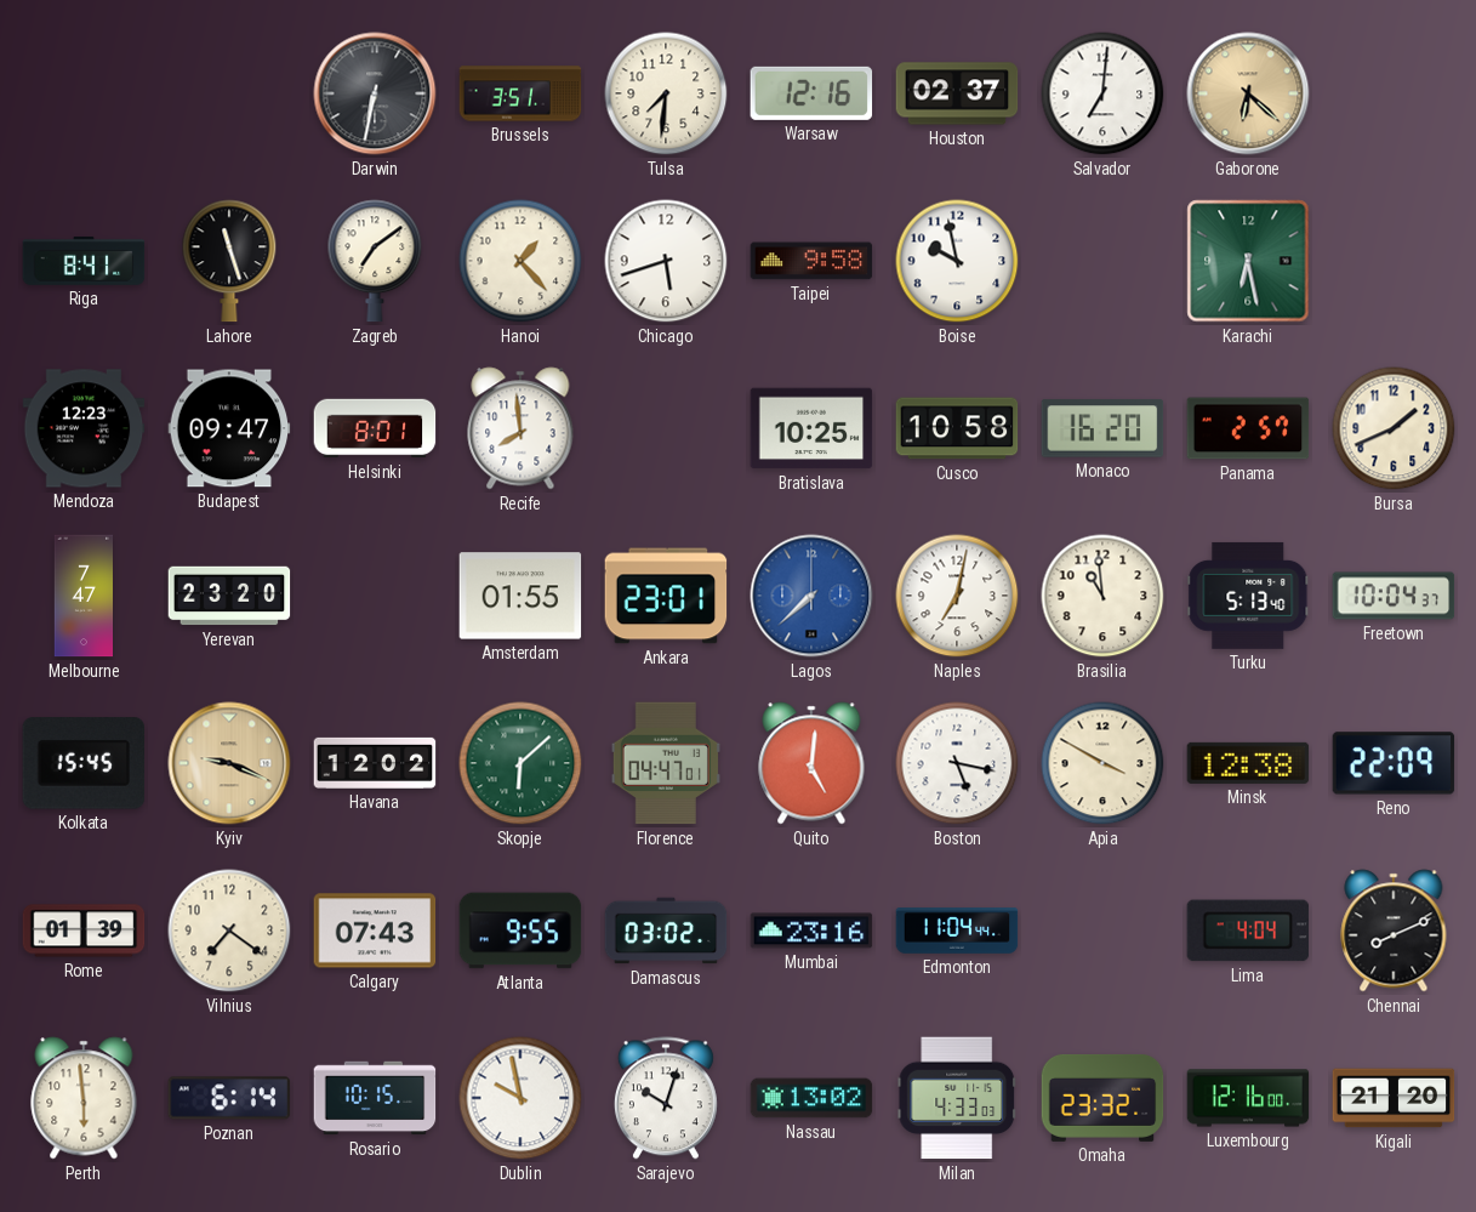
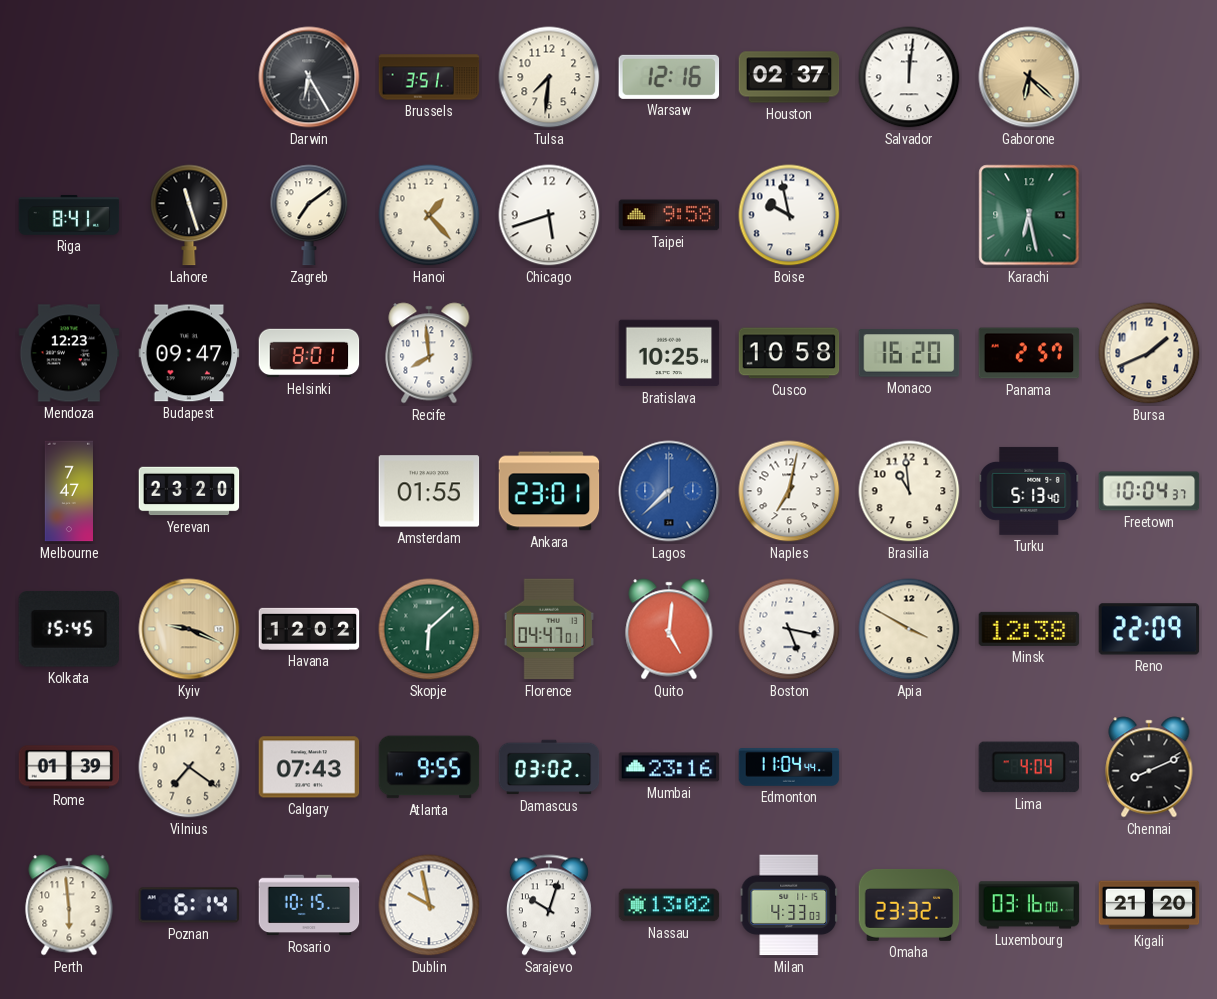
Darwin: 6:32 -> 6:25
Salvador: 7:01 -> 12:01
Luxembourg: 12:16 -> 03:16
